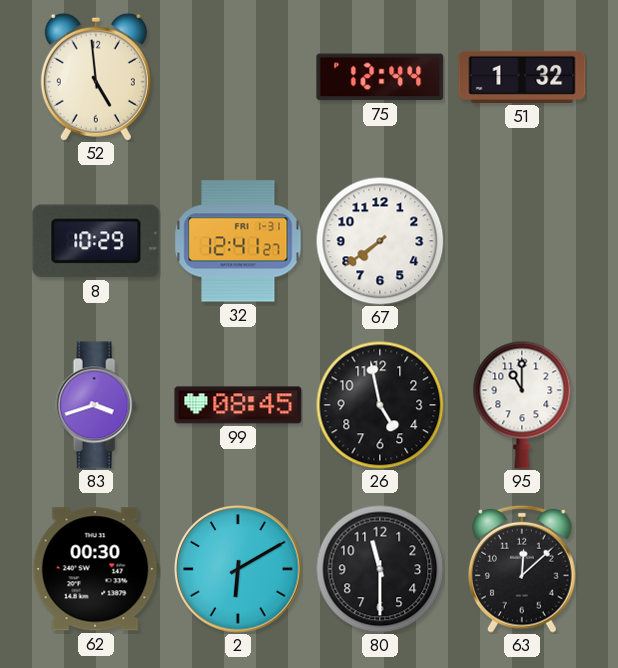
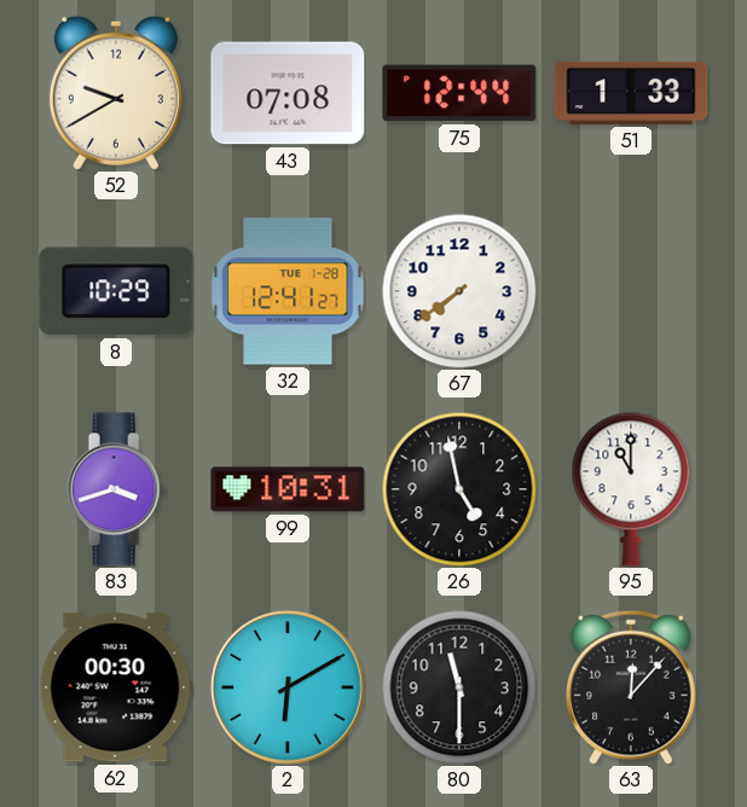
52: 4:59 -> 9:40
43: none -> 07:08
51: 1:32 -> 1:33
32 date: FRI 1-31 -> TUE 1-28
99: 08:45 -> 10:31
63: 12:08 -> 12:07
